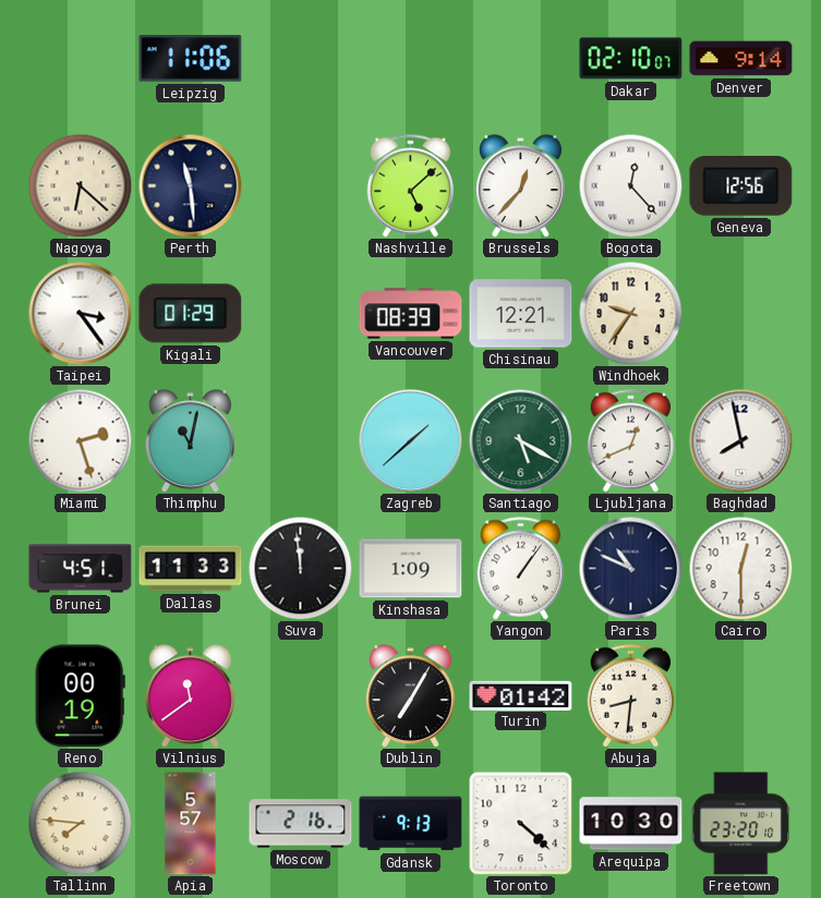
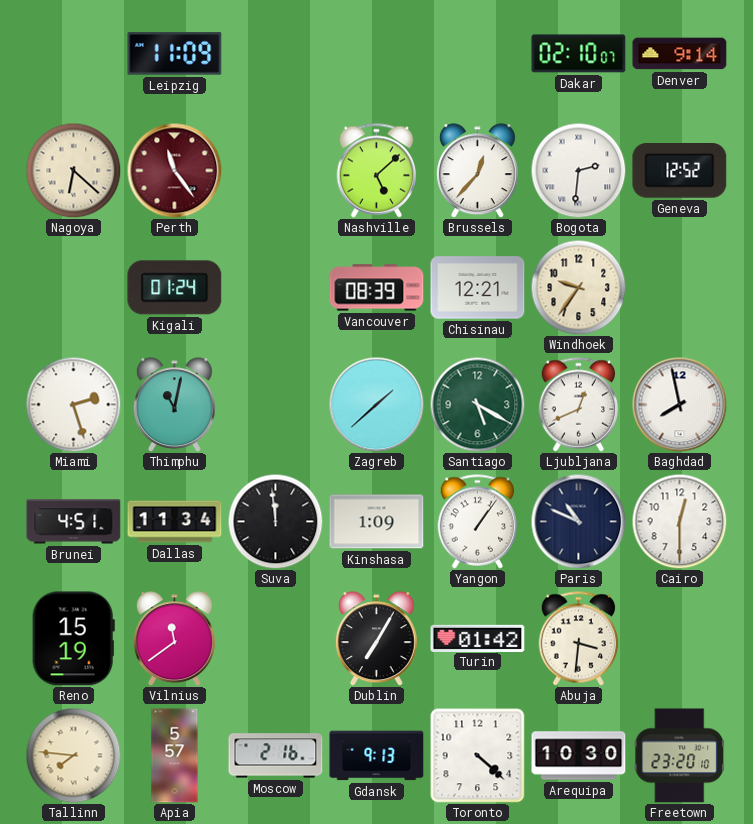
Leipzig: 11:06 -> 11:09
Perth: 11:29 -> 11:24
Perth dial: navy -> burgundy
Bogota: 12:23 -> 2:31
Geneva: 12:56 -> 12:52
Taipei: 3:24 -> none
Kigali: 01:29 -> 01:24
Dallas: 11:33 -> 11:34
Reno: 00:19 -> 15:19
Abuja: 8:31 -> 3:31
